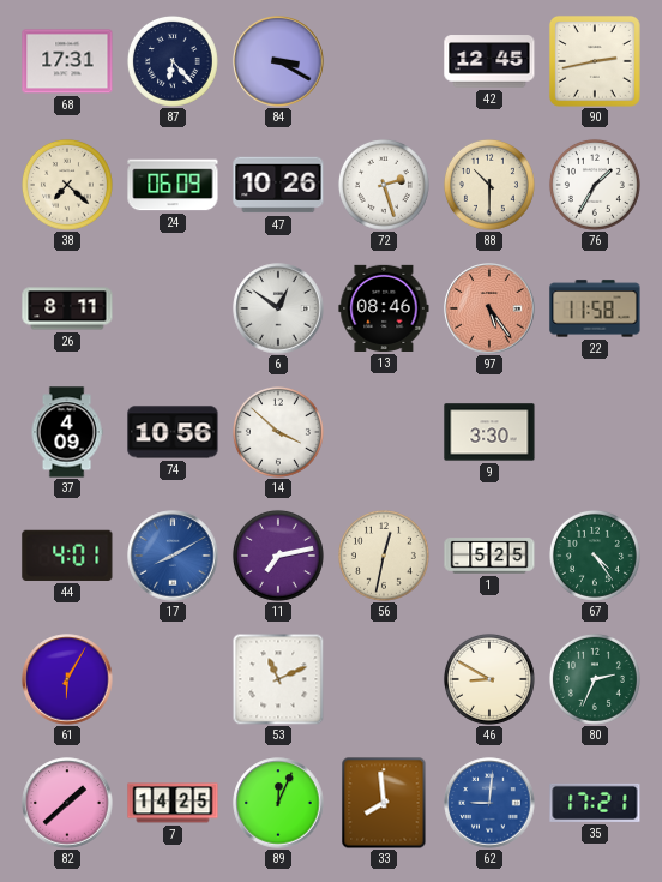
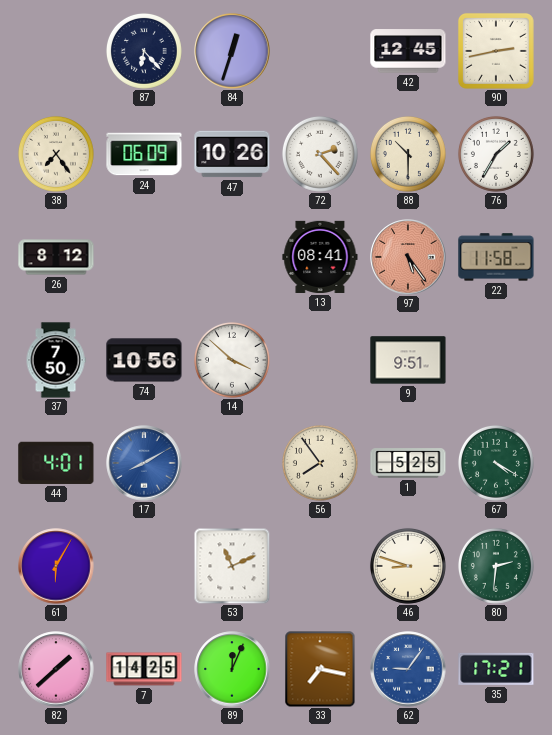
68: 17:31 -> none
84: 3:20 -> 12:33
38: 7:22 -> 7:24
72: 2:27 -> 2:23
26: 8:11 -> 8:12
6: 12:51 -> none
13: 08:46 -> 08:41
37: 4:09 -> 7:50
9: 3:30 -> 9:51
11: 7:13 -> none
56: 12:32 -> 7:54
67: 4:24 -> 4:20
46: 8:50 -> 8:48
80: 2:34 -> 2:31
33: 7:59 -> 7:17
62: 9:01 -> 9:06
